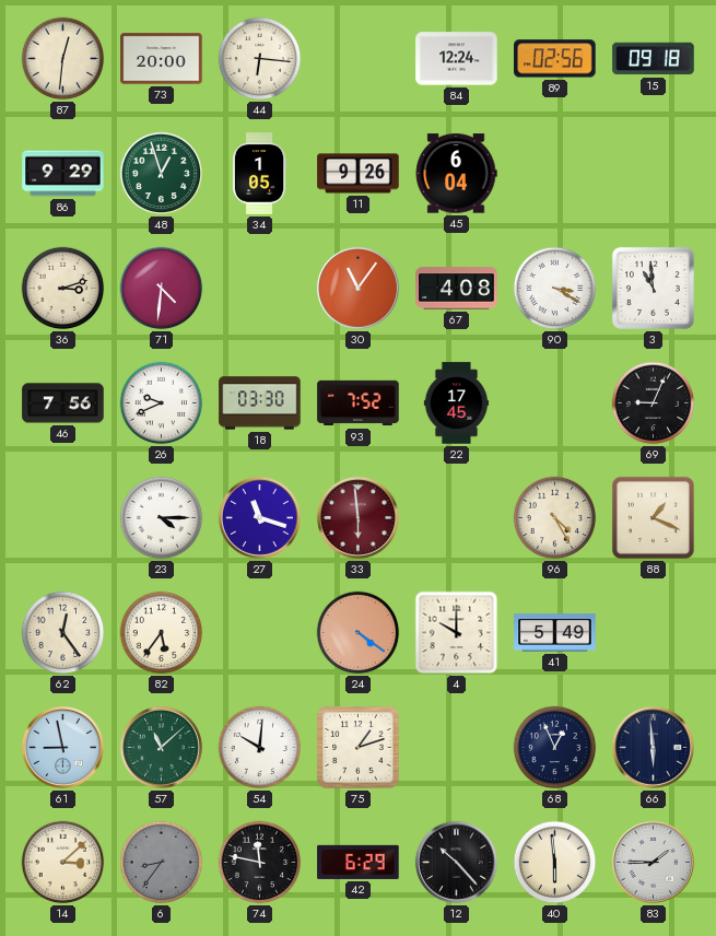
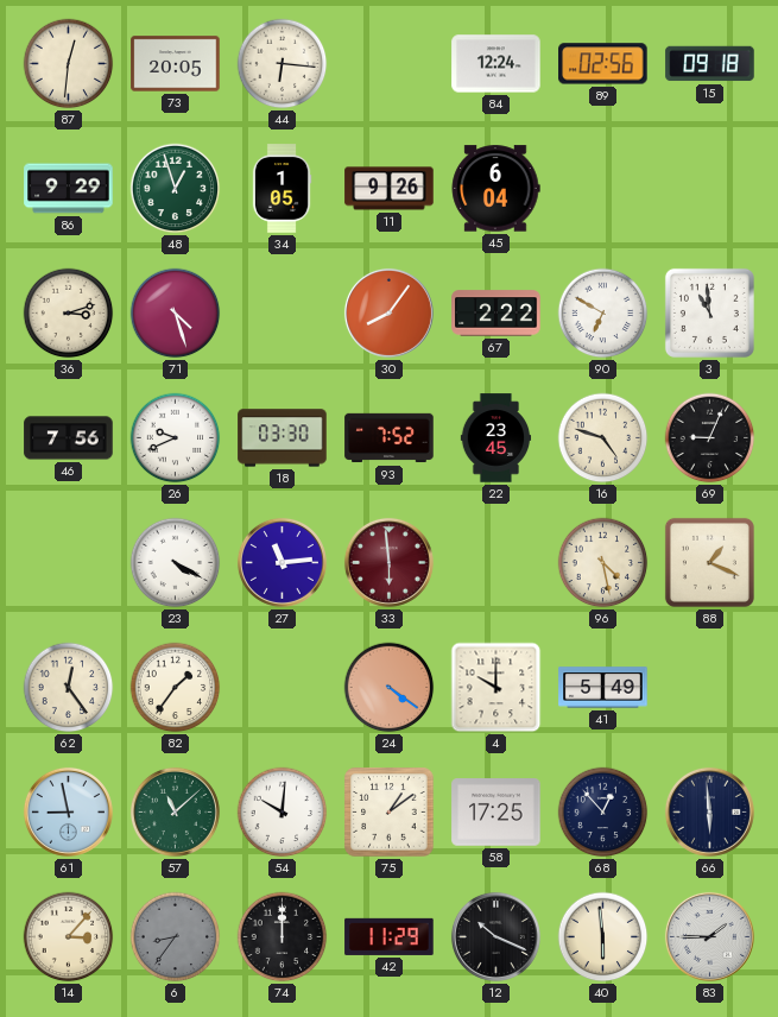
73: 20:00 -> 20:05
71: 4:31 -> 4:27
30: 11:06 -> 8:06
67: 4:08 -> 2:22
90: 3:20 -> 6:50
22: 17:45 -> 23:45
16: none -> 4:48
23: 4:15 -> 4:20
27: 11:18 -> 11:14
96: 4:25 -> 4:28
82: 5:36 -> 1:36
75: 1:12 -> 1:09
58: none -> 17:25
68: 12:56 -> 12:53
14: 3:08 -> 3:07
74: 11:47 -> 12:00
42: 6:29 -> 11:29
12: 10:23 -> 10:19
